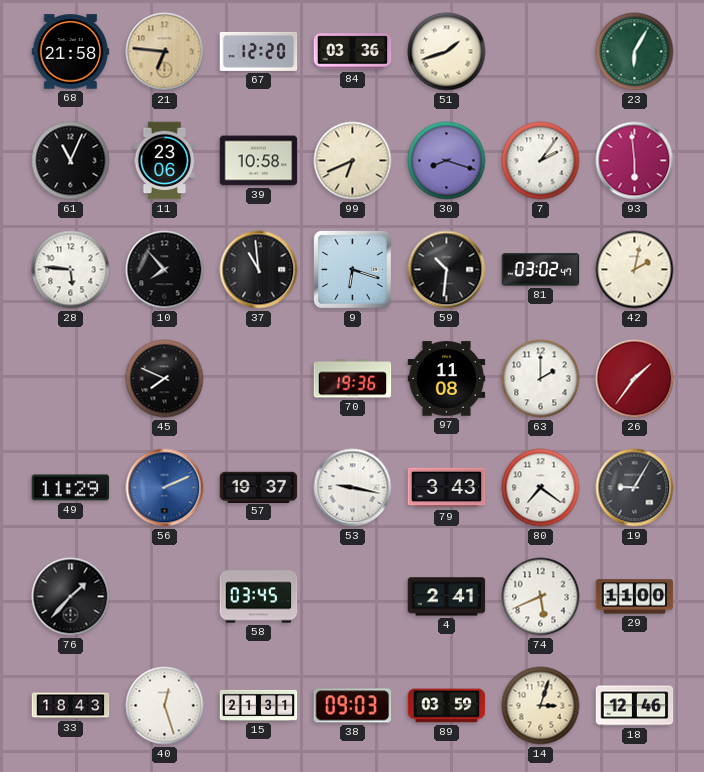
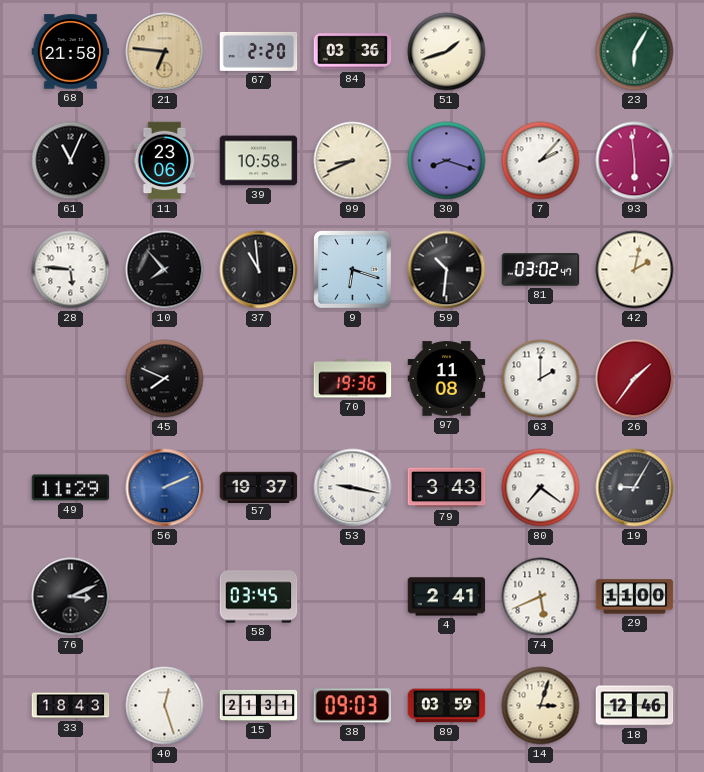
67: 12:20 -> 2:20
99: 6:41 -> 8:41
7: 2:06 -> 2:07
76: 1:37 -> 3:11
